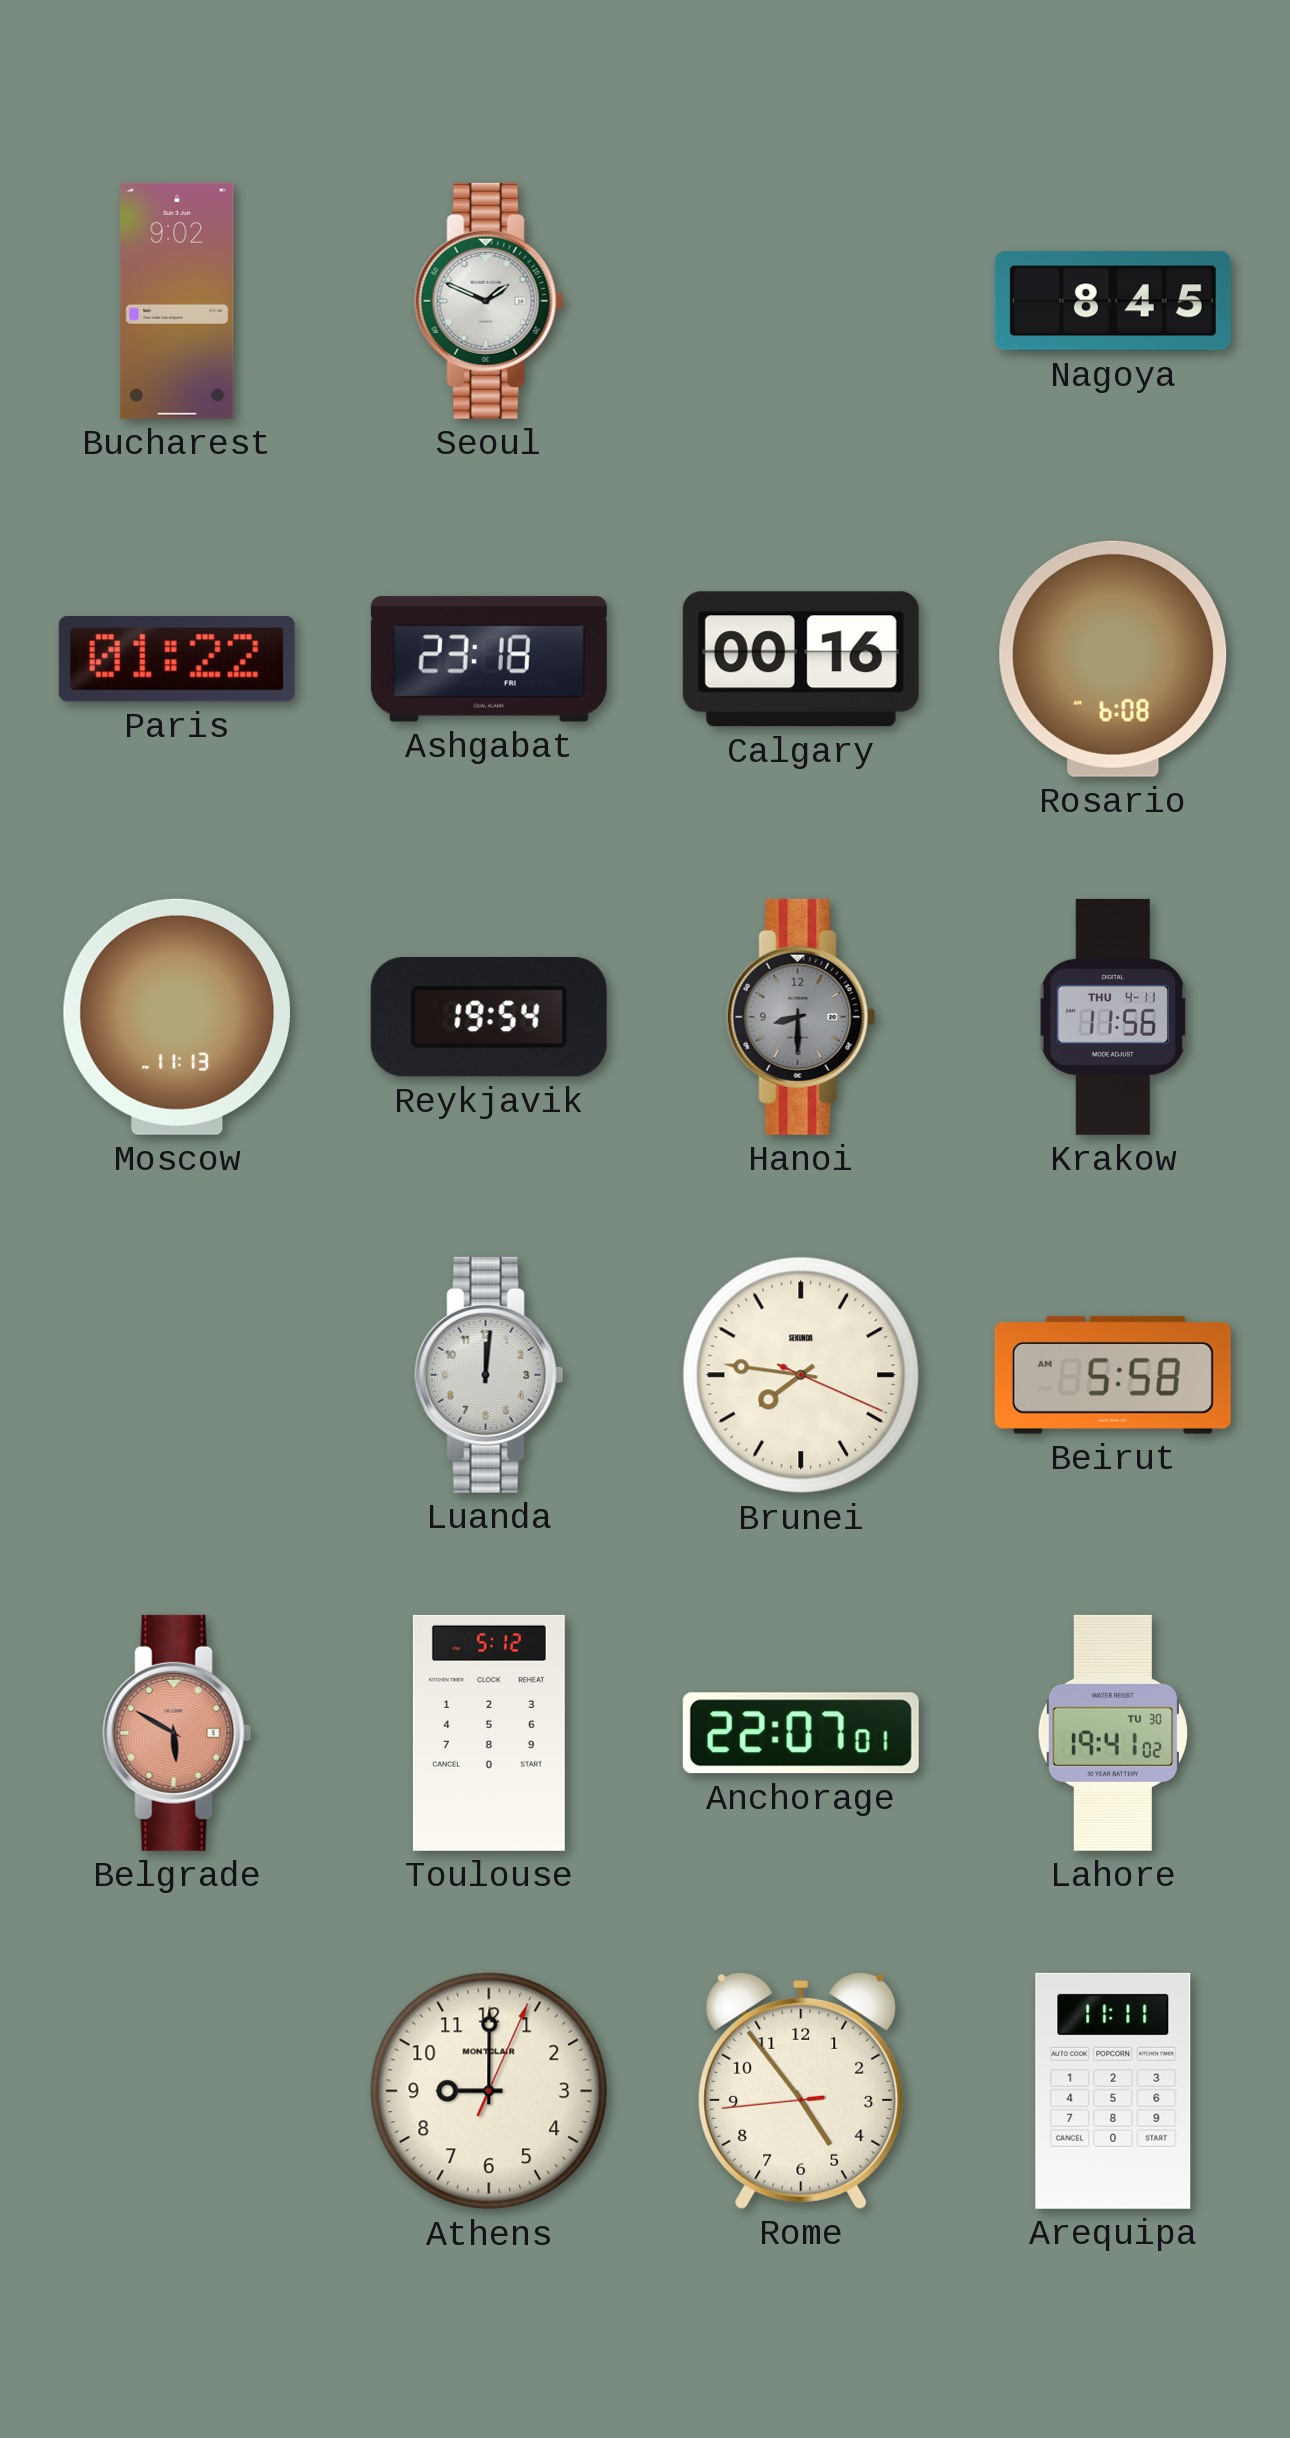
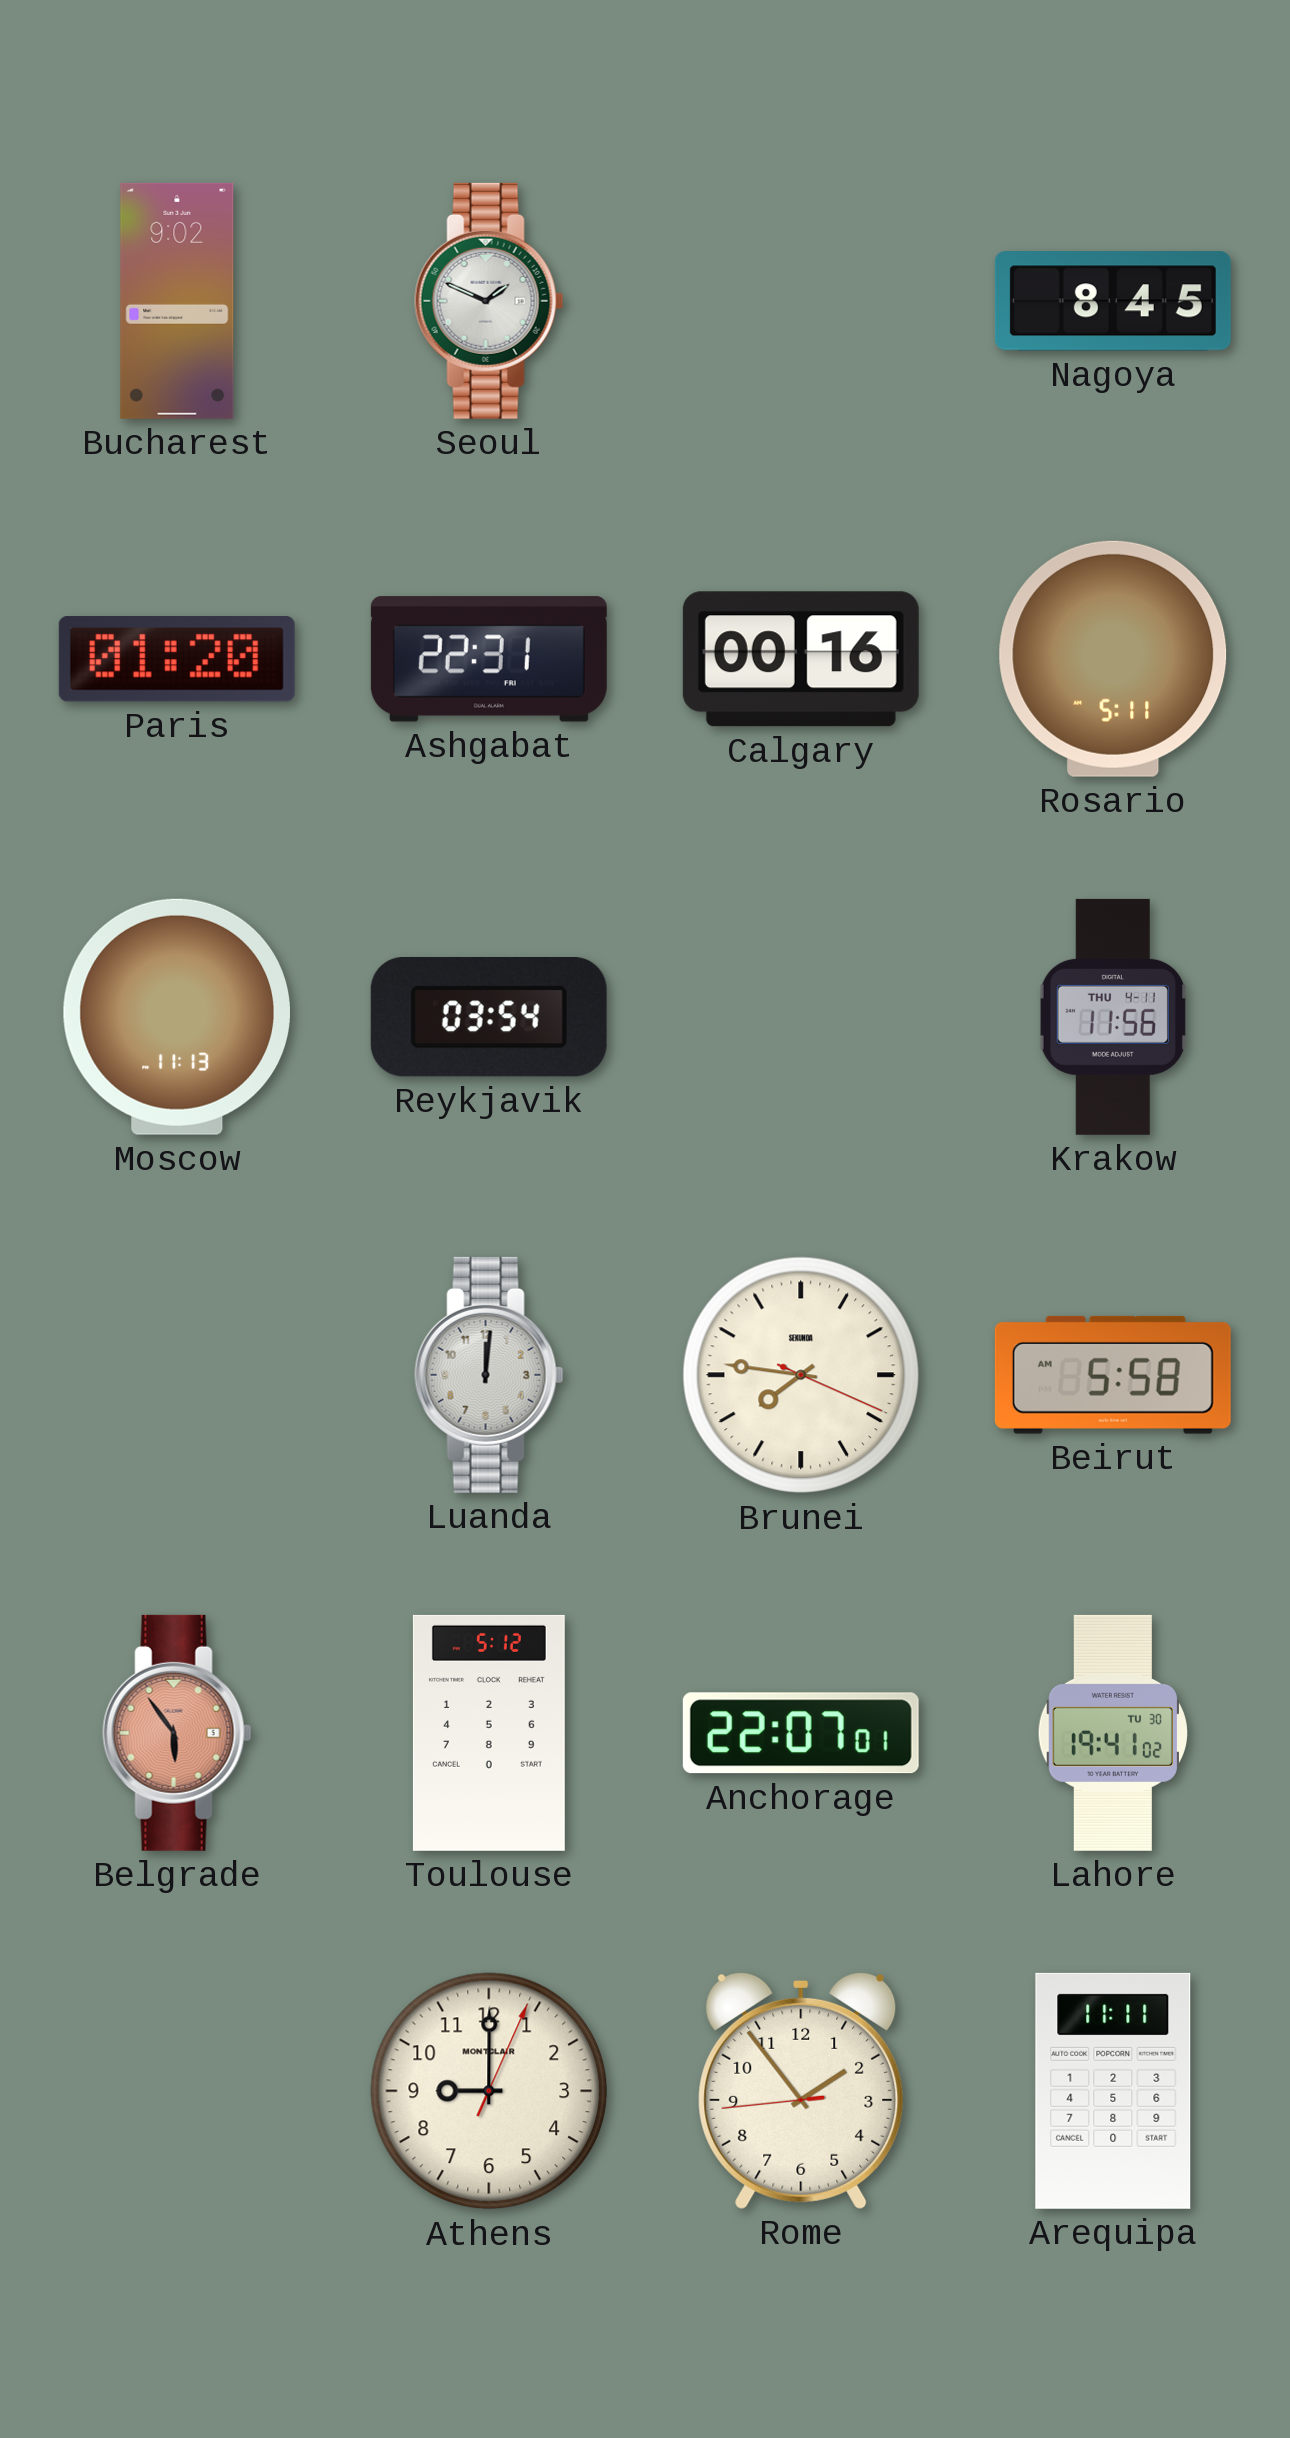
Paris: 01:22 -> 01:20
Ashgabat: 23:18 -> 22:31
Rosario: 6:08 -> 5:11
Reykjavik: 19:54 -> 03:54
Hanoi: 8:30 -> none
Belgrade: 5:50 -> 5:54
Rome: 4:53 -> 1:53
